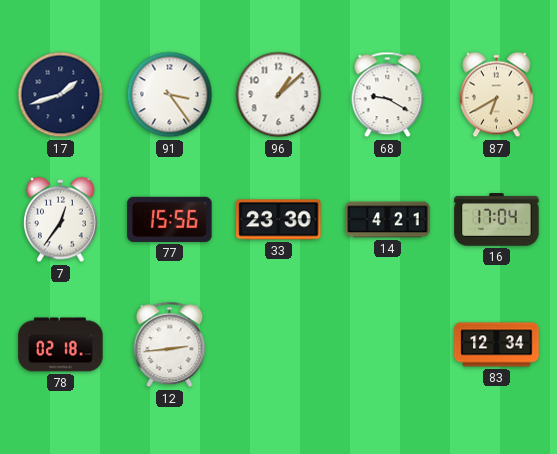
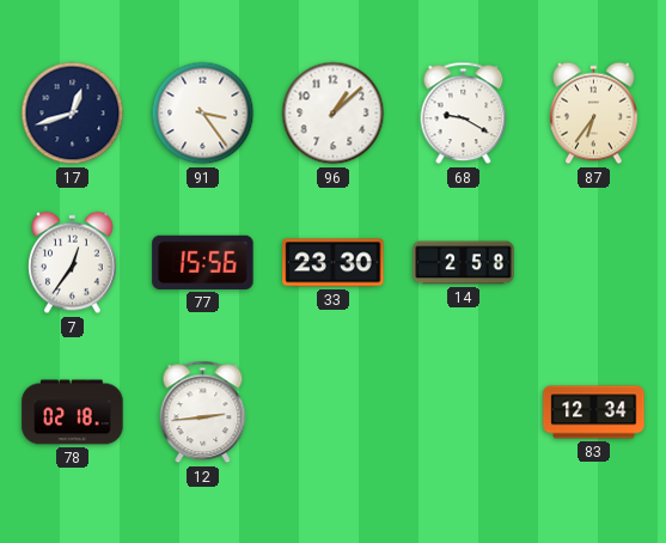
17: 1:42 -> 12:42
87: 6:40 -> 6:36
14: 4:21 -> 2:58
16: 17:04 -> none
